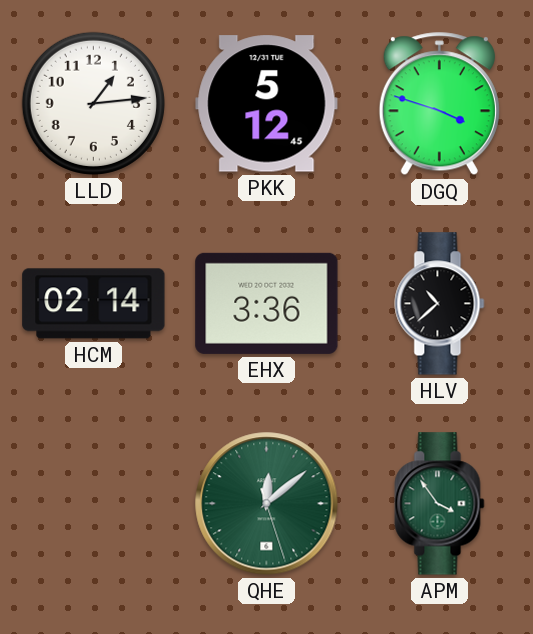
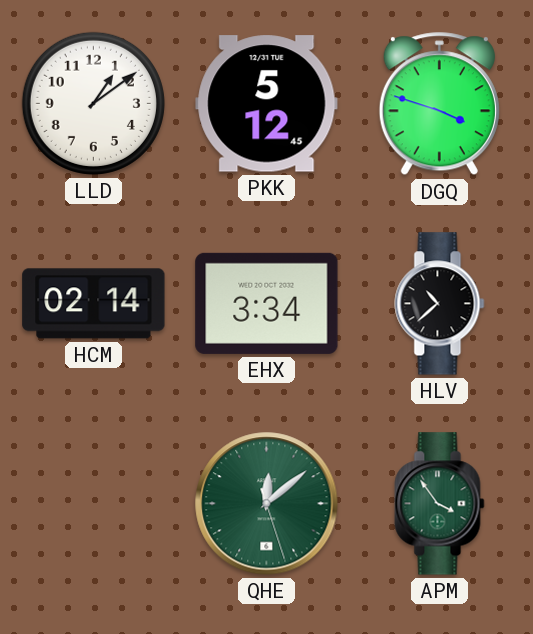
LLD: 1:14 -> 1:09
EHX: 3:36 -> 3:34
